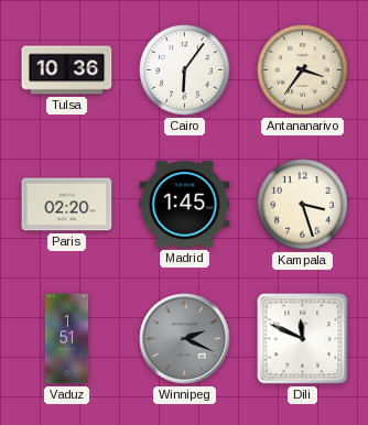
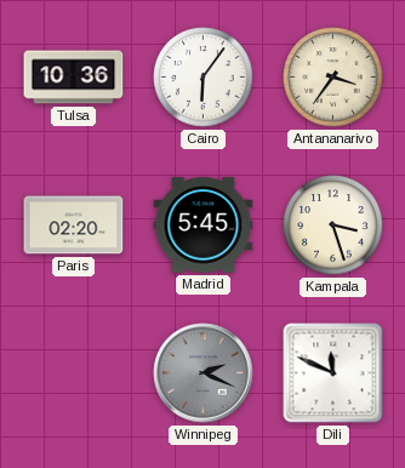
Madrid: 1:45 -> 5:45
Vaduz: 1:51 -> none
